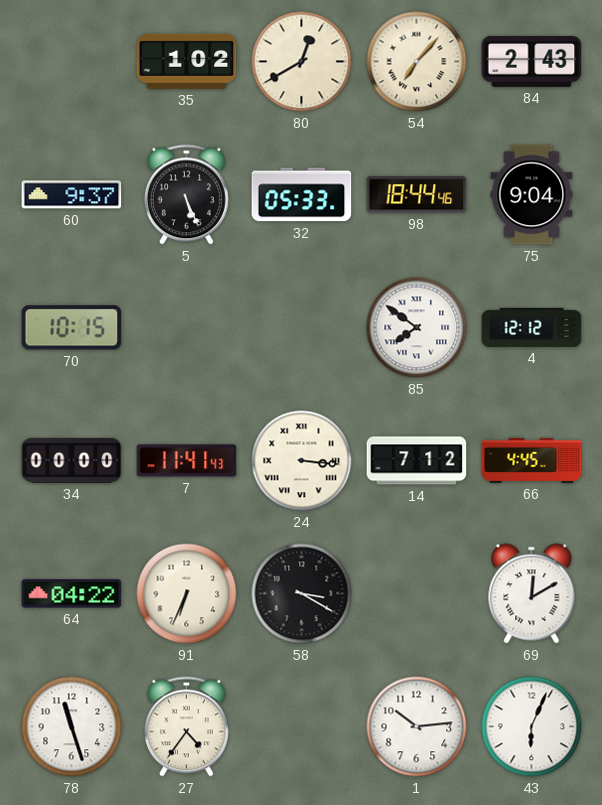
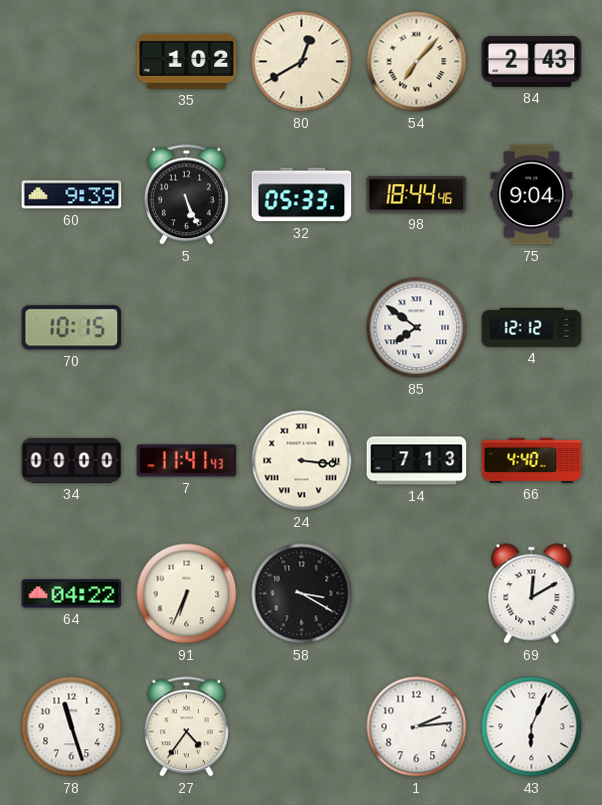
60: 9:37 -> 9:39
14: 7:12 -> 7:13
66: 4:45 -> 4:40
1: 10:14 -> 2:14
